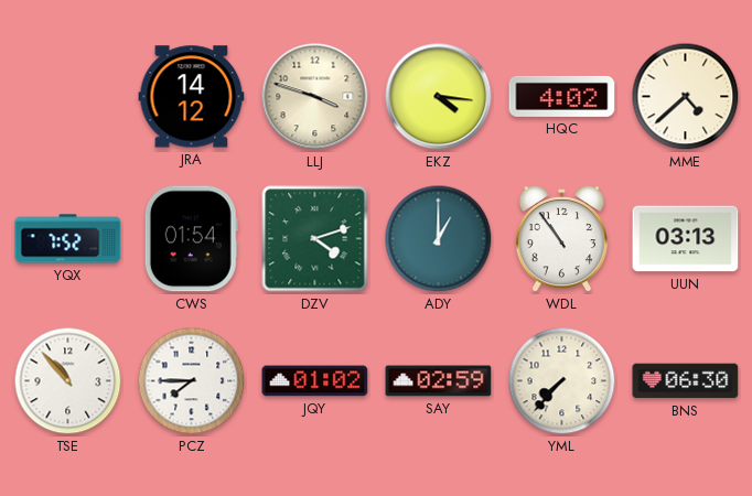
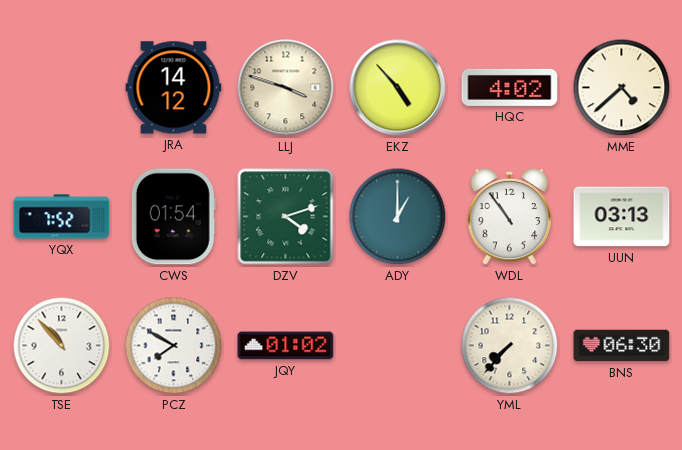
EKZ: 4:16 -> 4:53
PCZ: 7:45 -> 7:50
SAY: 02:59 -> none
